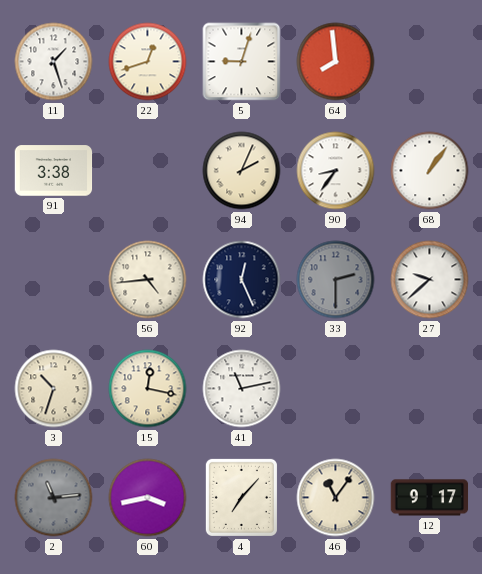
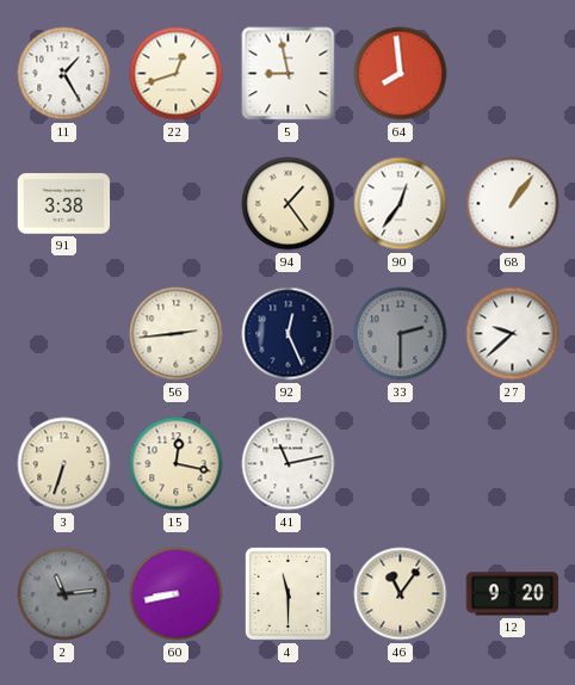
11: 1:27 -> 1:25
5: 9:03 -> 8:58
94: 2:04 -> 1:24
90: 8:36 -> 12:36
56: 4:44 -> 2:44
3: 10:33 -> 6:33
60: 3:43 -> 8:43
4: 7:07 -> 11:30
12: 9:17 -> 9:20
